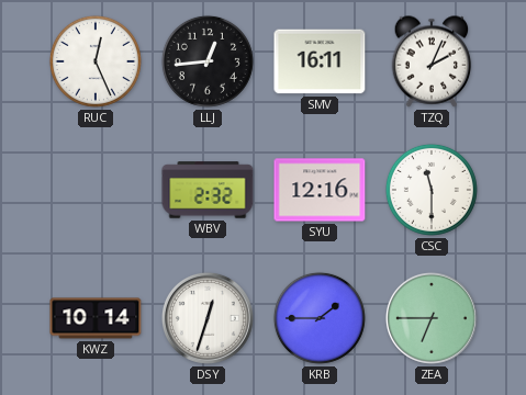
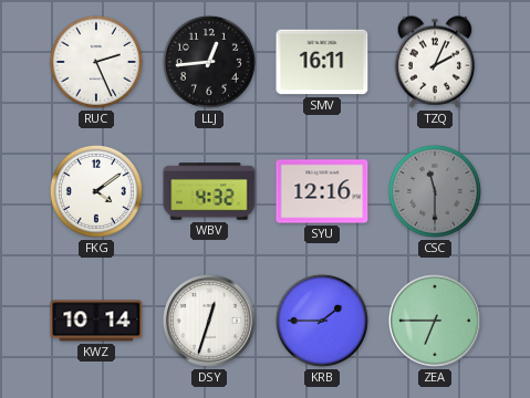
RUC: 12:26 -> 2:26
FKG: none -> 4:09
WBV: 2:32 -> 4:32
CSC dial: white -> grey
